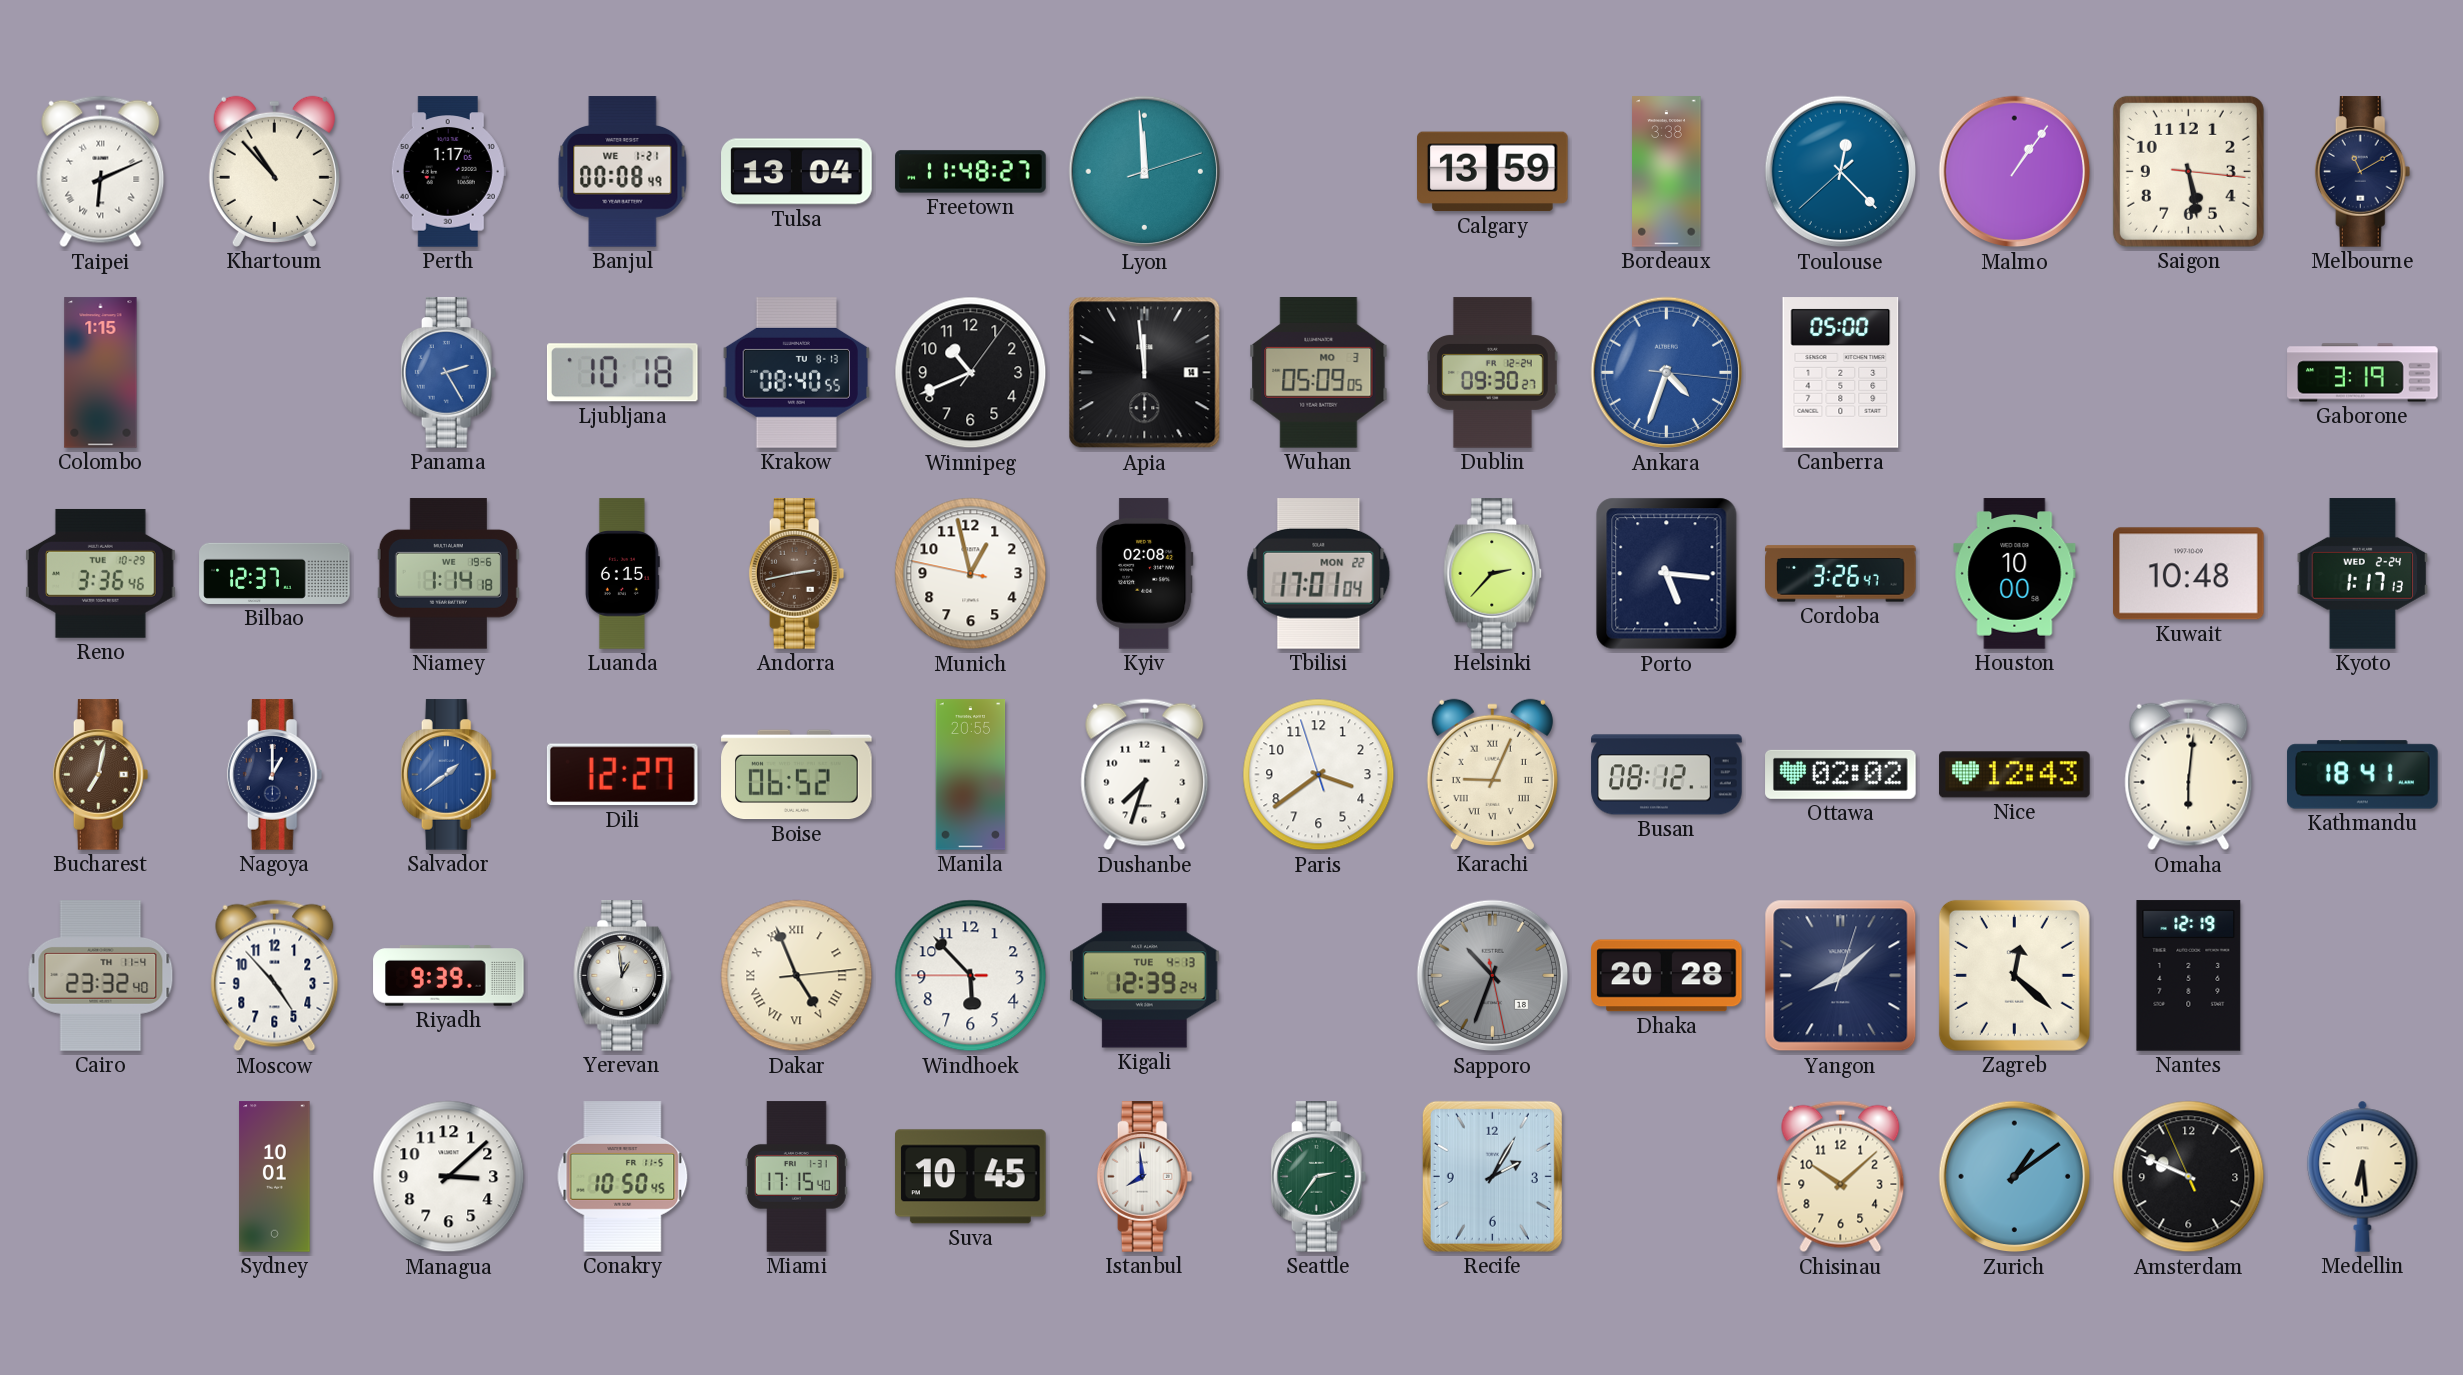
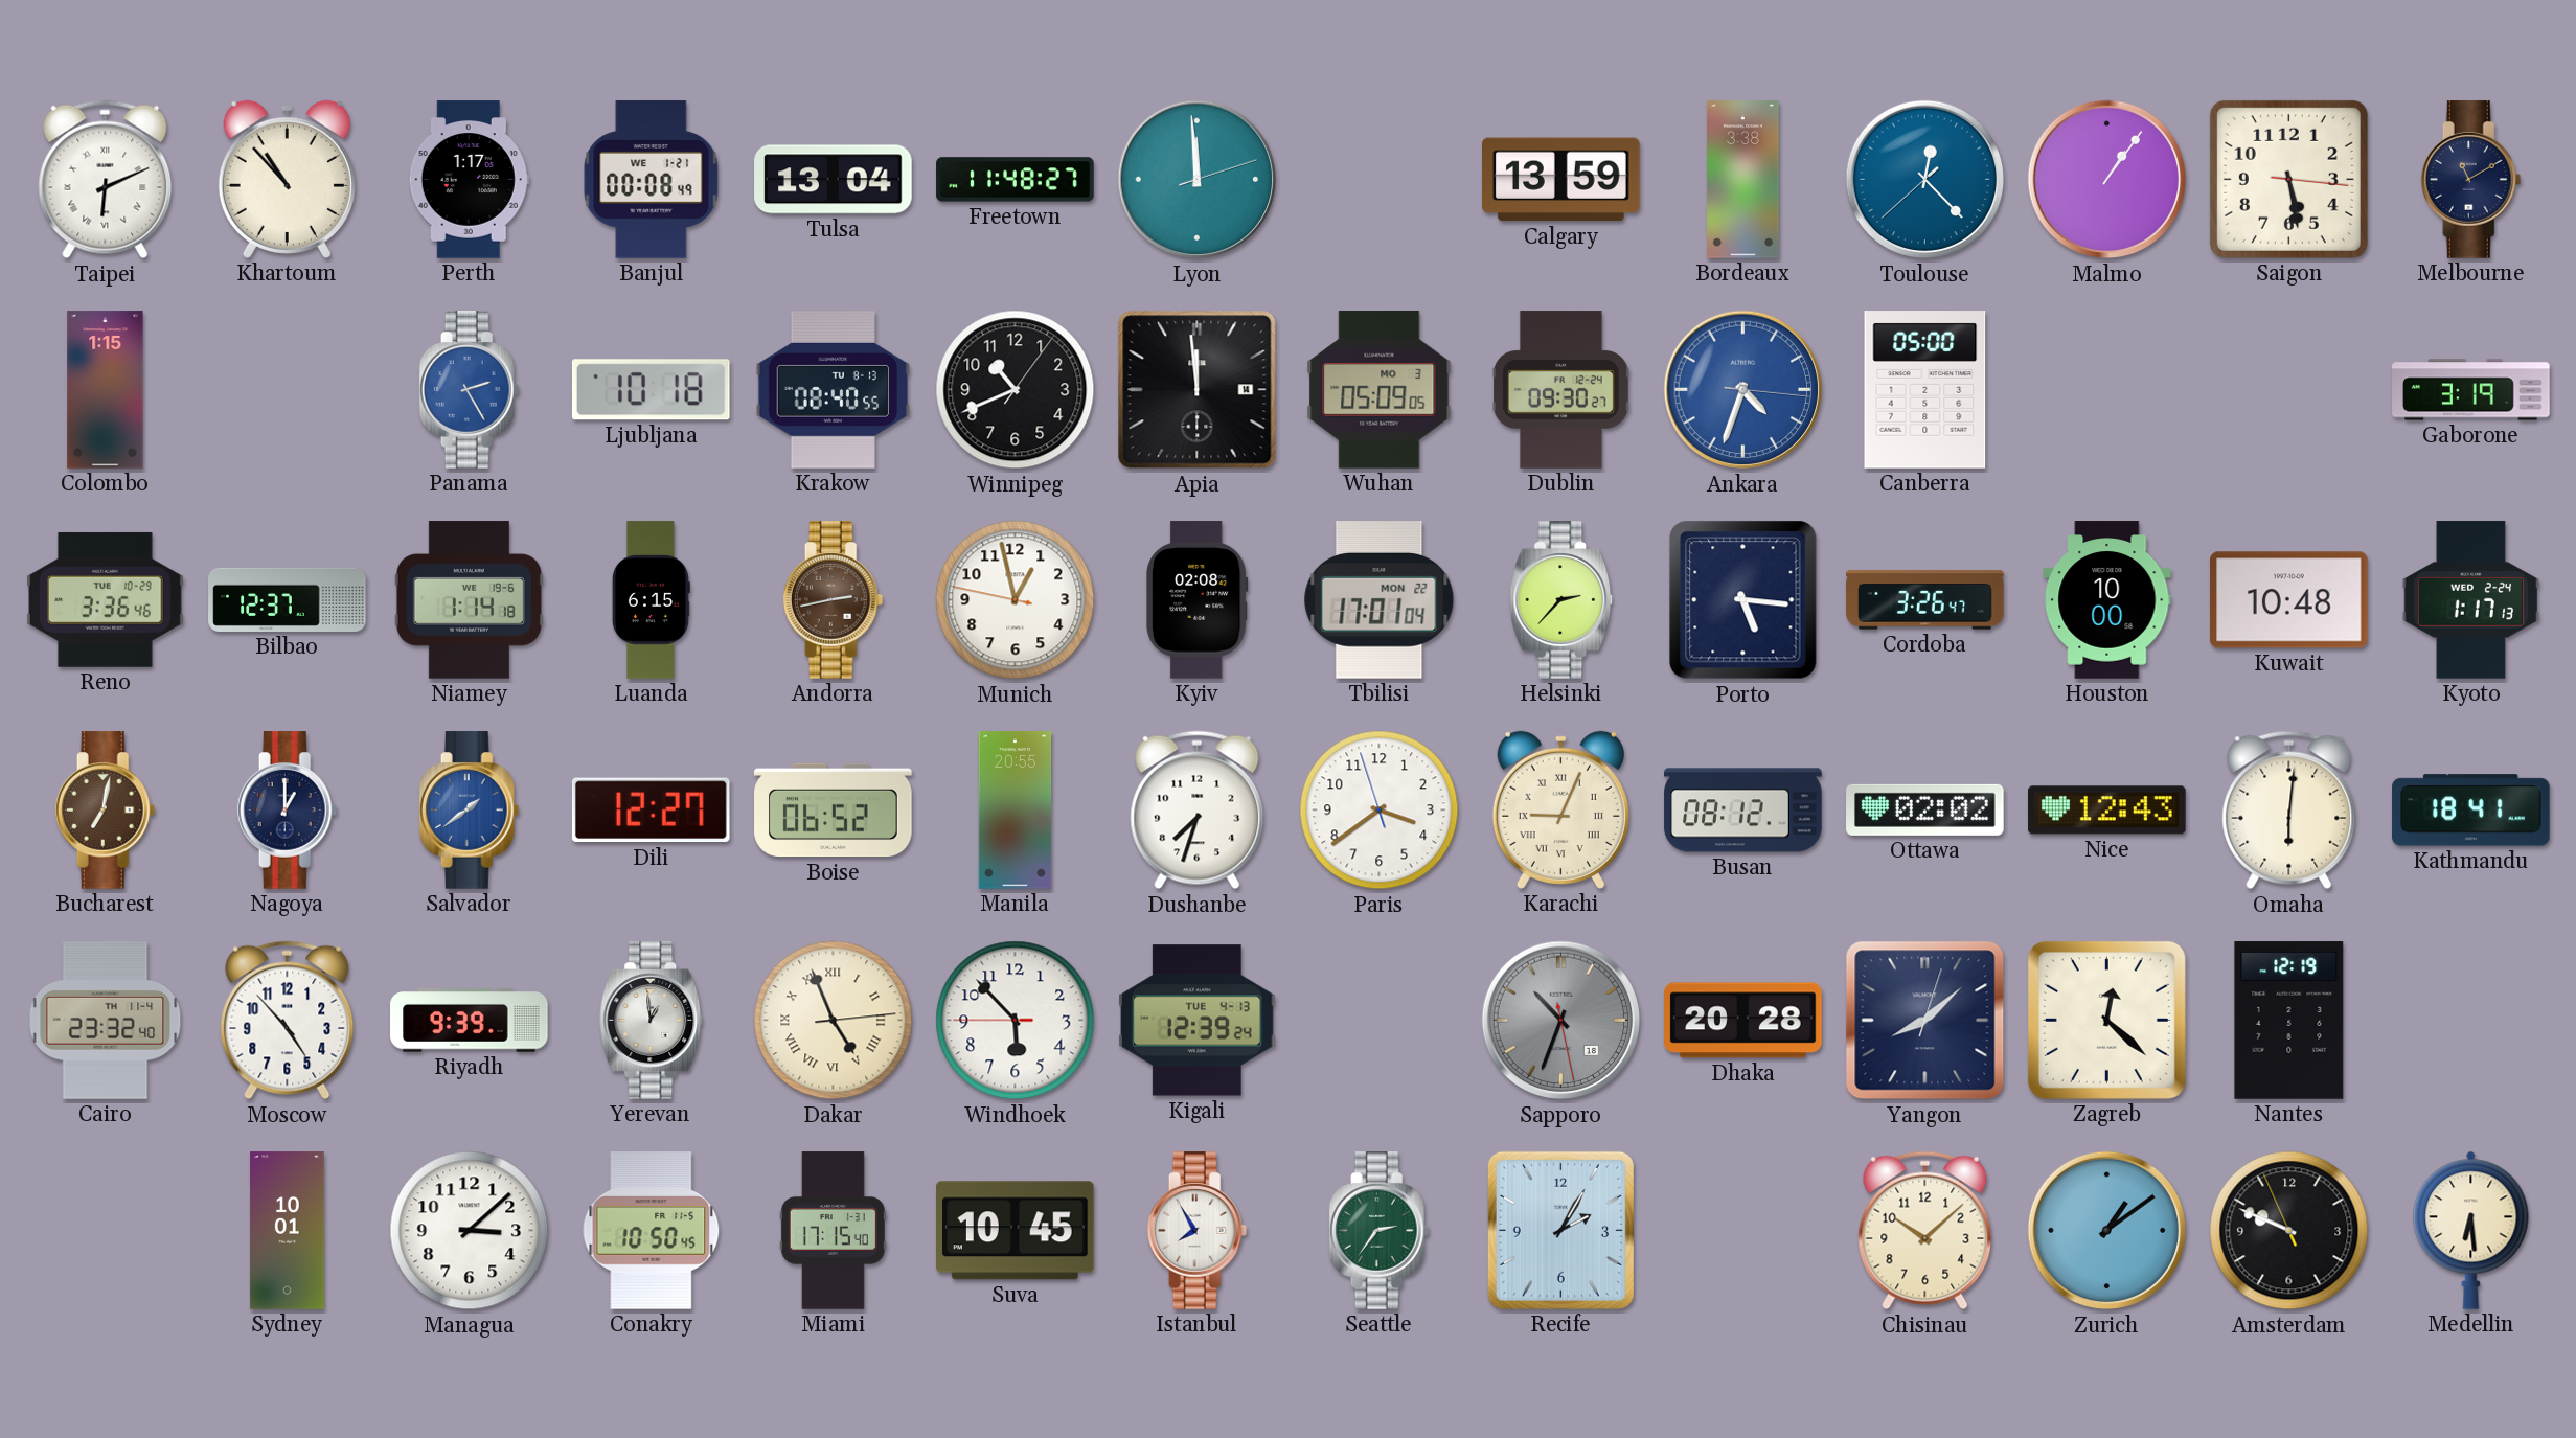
Istanbul: 7:59 -> 7:55
